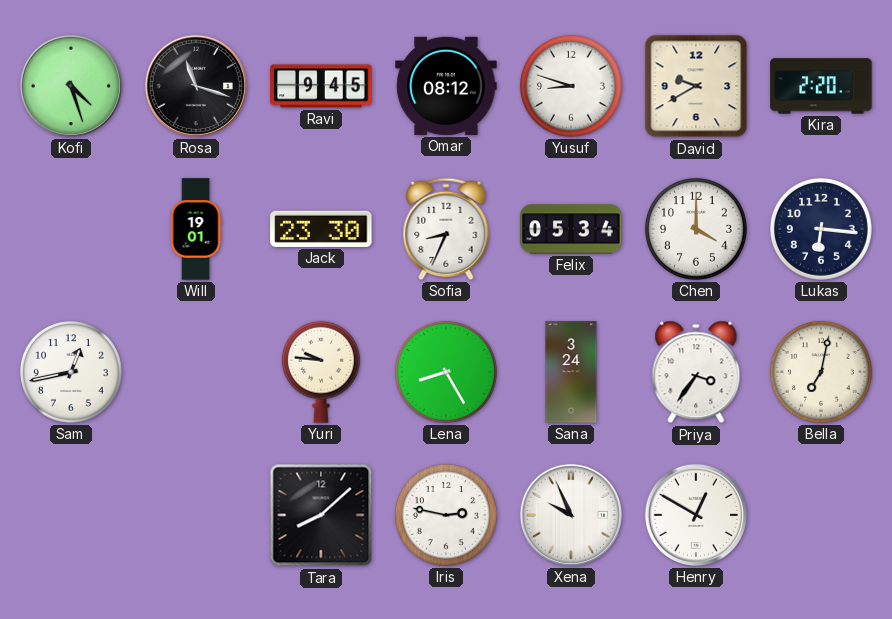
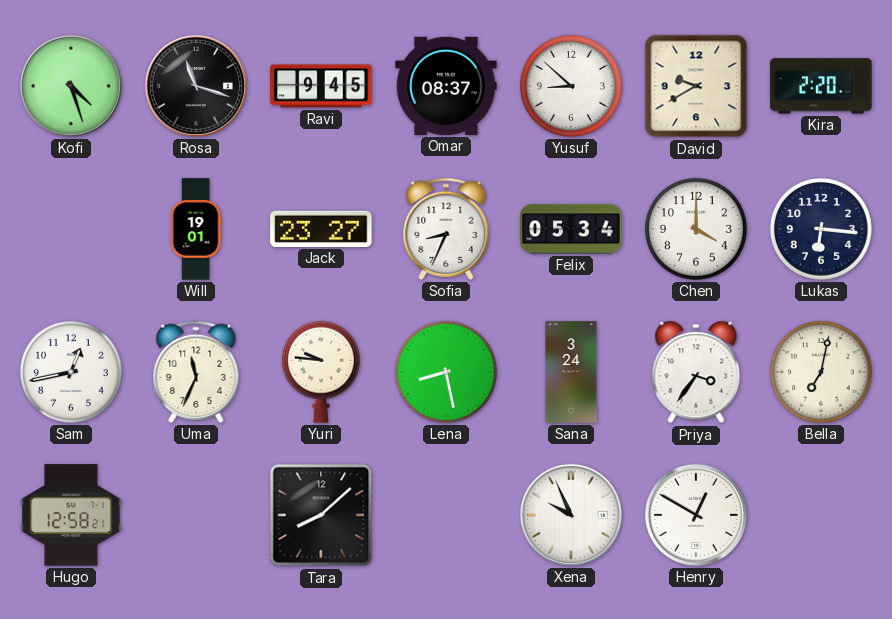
Omar: 08:12 -> 08:37
Yusuf: 8:48 -> 8:52
Jack: 23:30 -> 23:27
Uma: none -> 11:34
Lena: 8:25 -> 8:28
Hugo: none -> 12:58
Iris: 2:47 -> none
